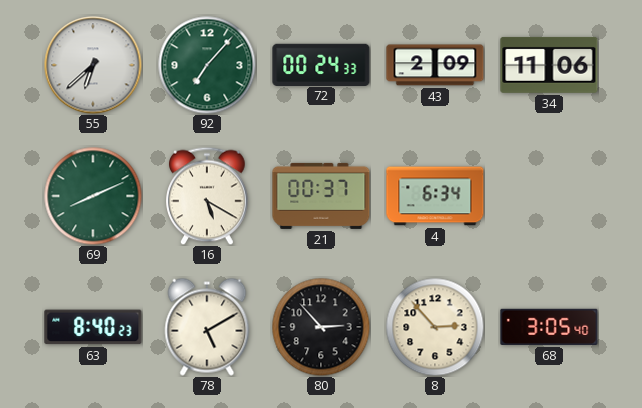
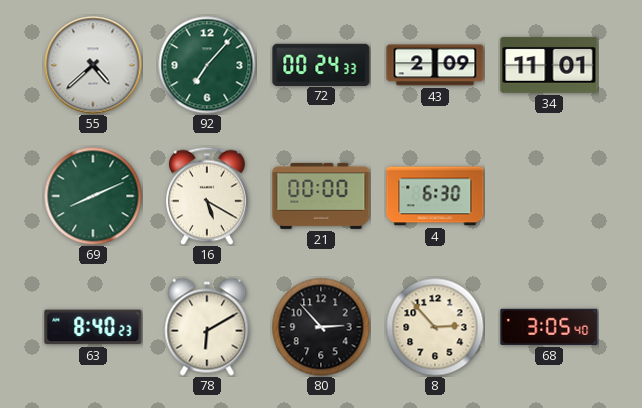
55: 6:38 -> 4:38
34: 11:06 -> 11:01
21: 00:37 -> 00:00
4: 6:34 -> 6:30
78: 5:10 -> 6:10
